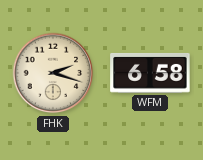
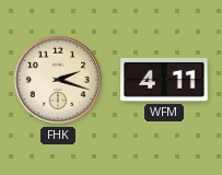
WFM: 6:58 -> 4:11
